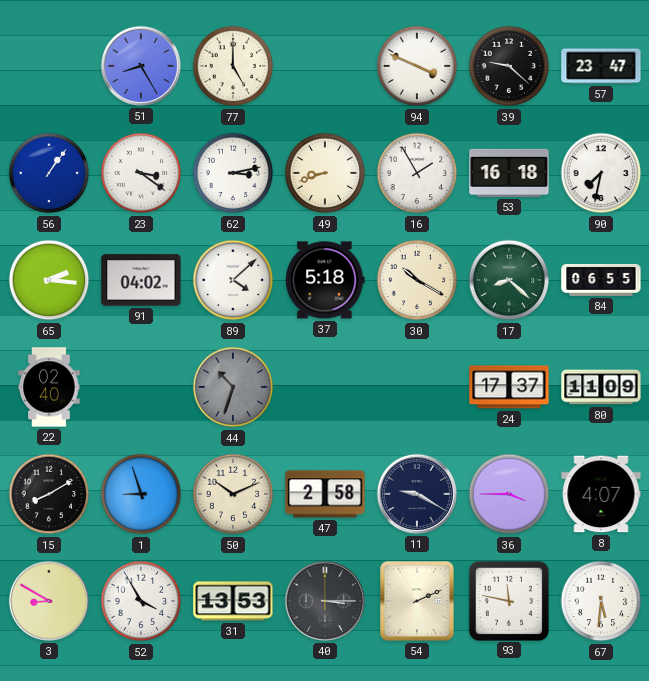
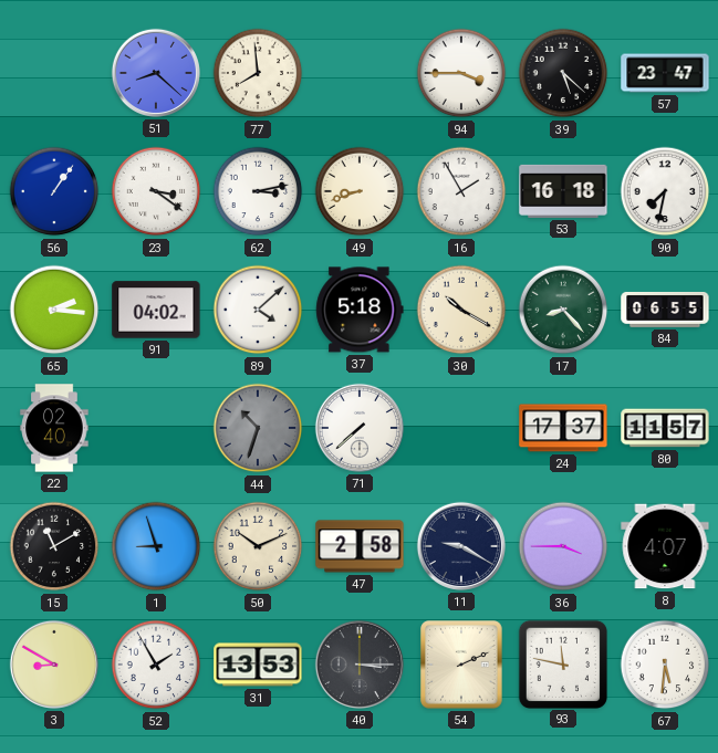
51: 8:25 -> 8:22
77: 5:00 -> 7:59
94: 3:49 -> 3:45
39: 9:22 -> 5:22
17: 8:22 -> 8:23
71: none -> 7:38
80: 11:09 -> 11:57
15: 8:10 -> 11:10
52: 3:55 -> 1:55
